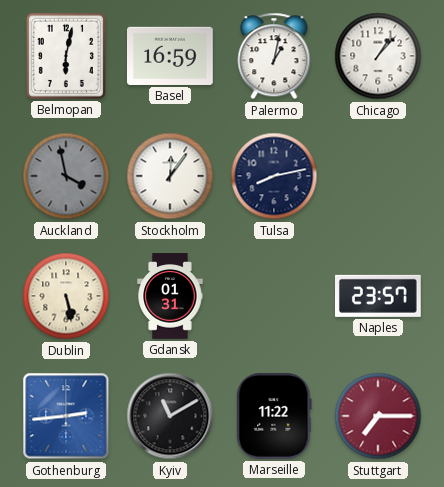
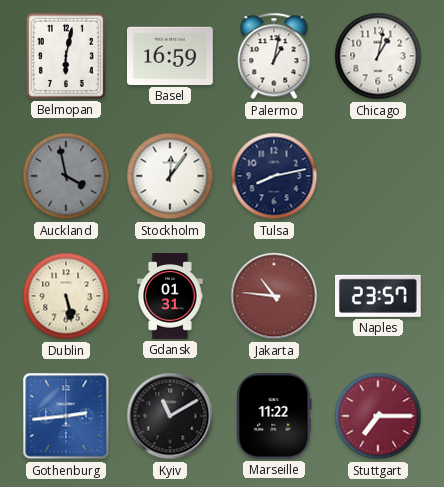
Chicago: 1:07 -> 1:02
Jakarta: none -> 10:46
